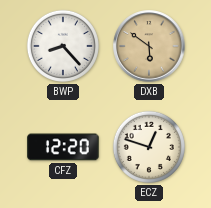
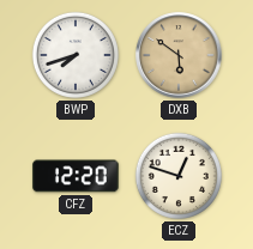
BWP: 8:23 -> 7:42
